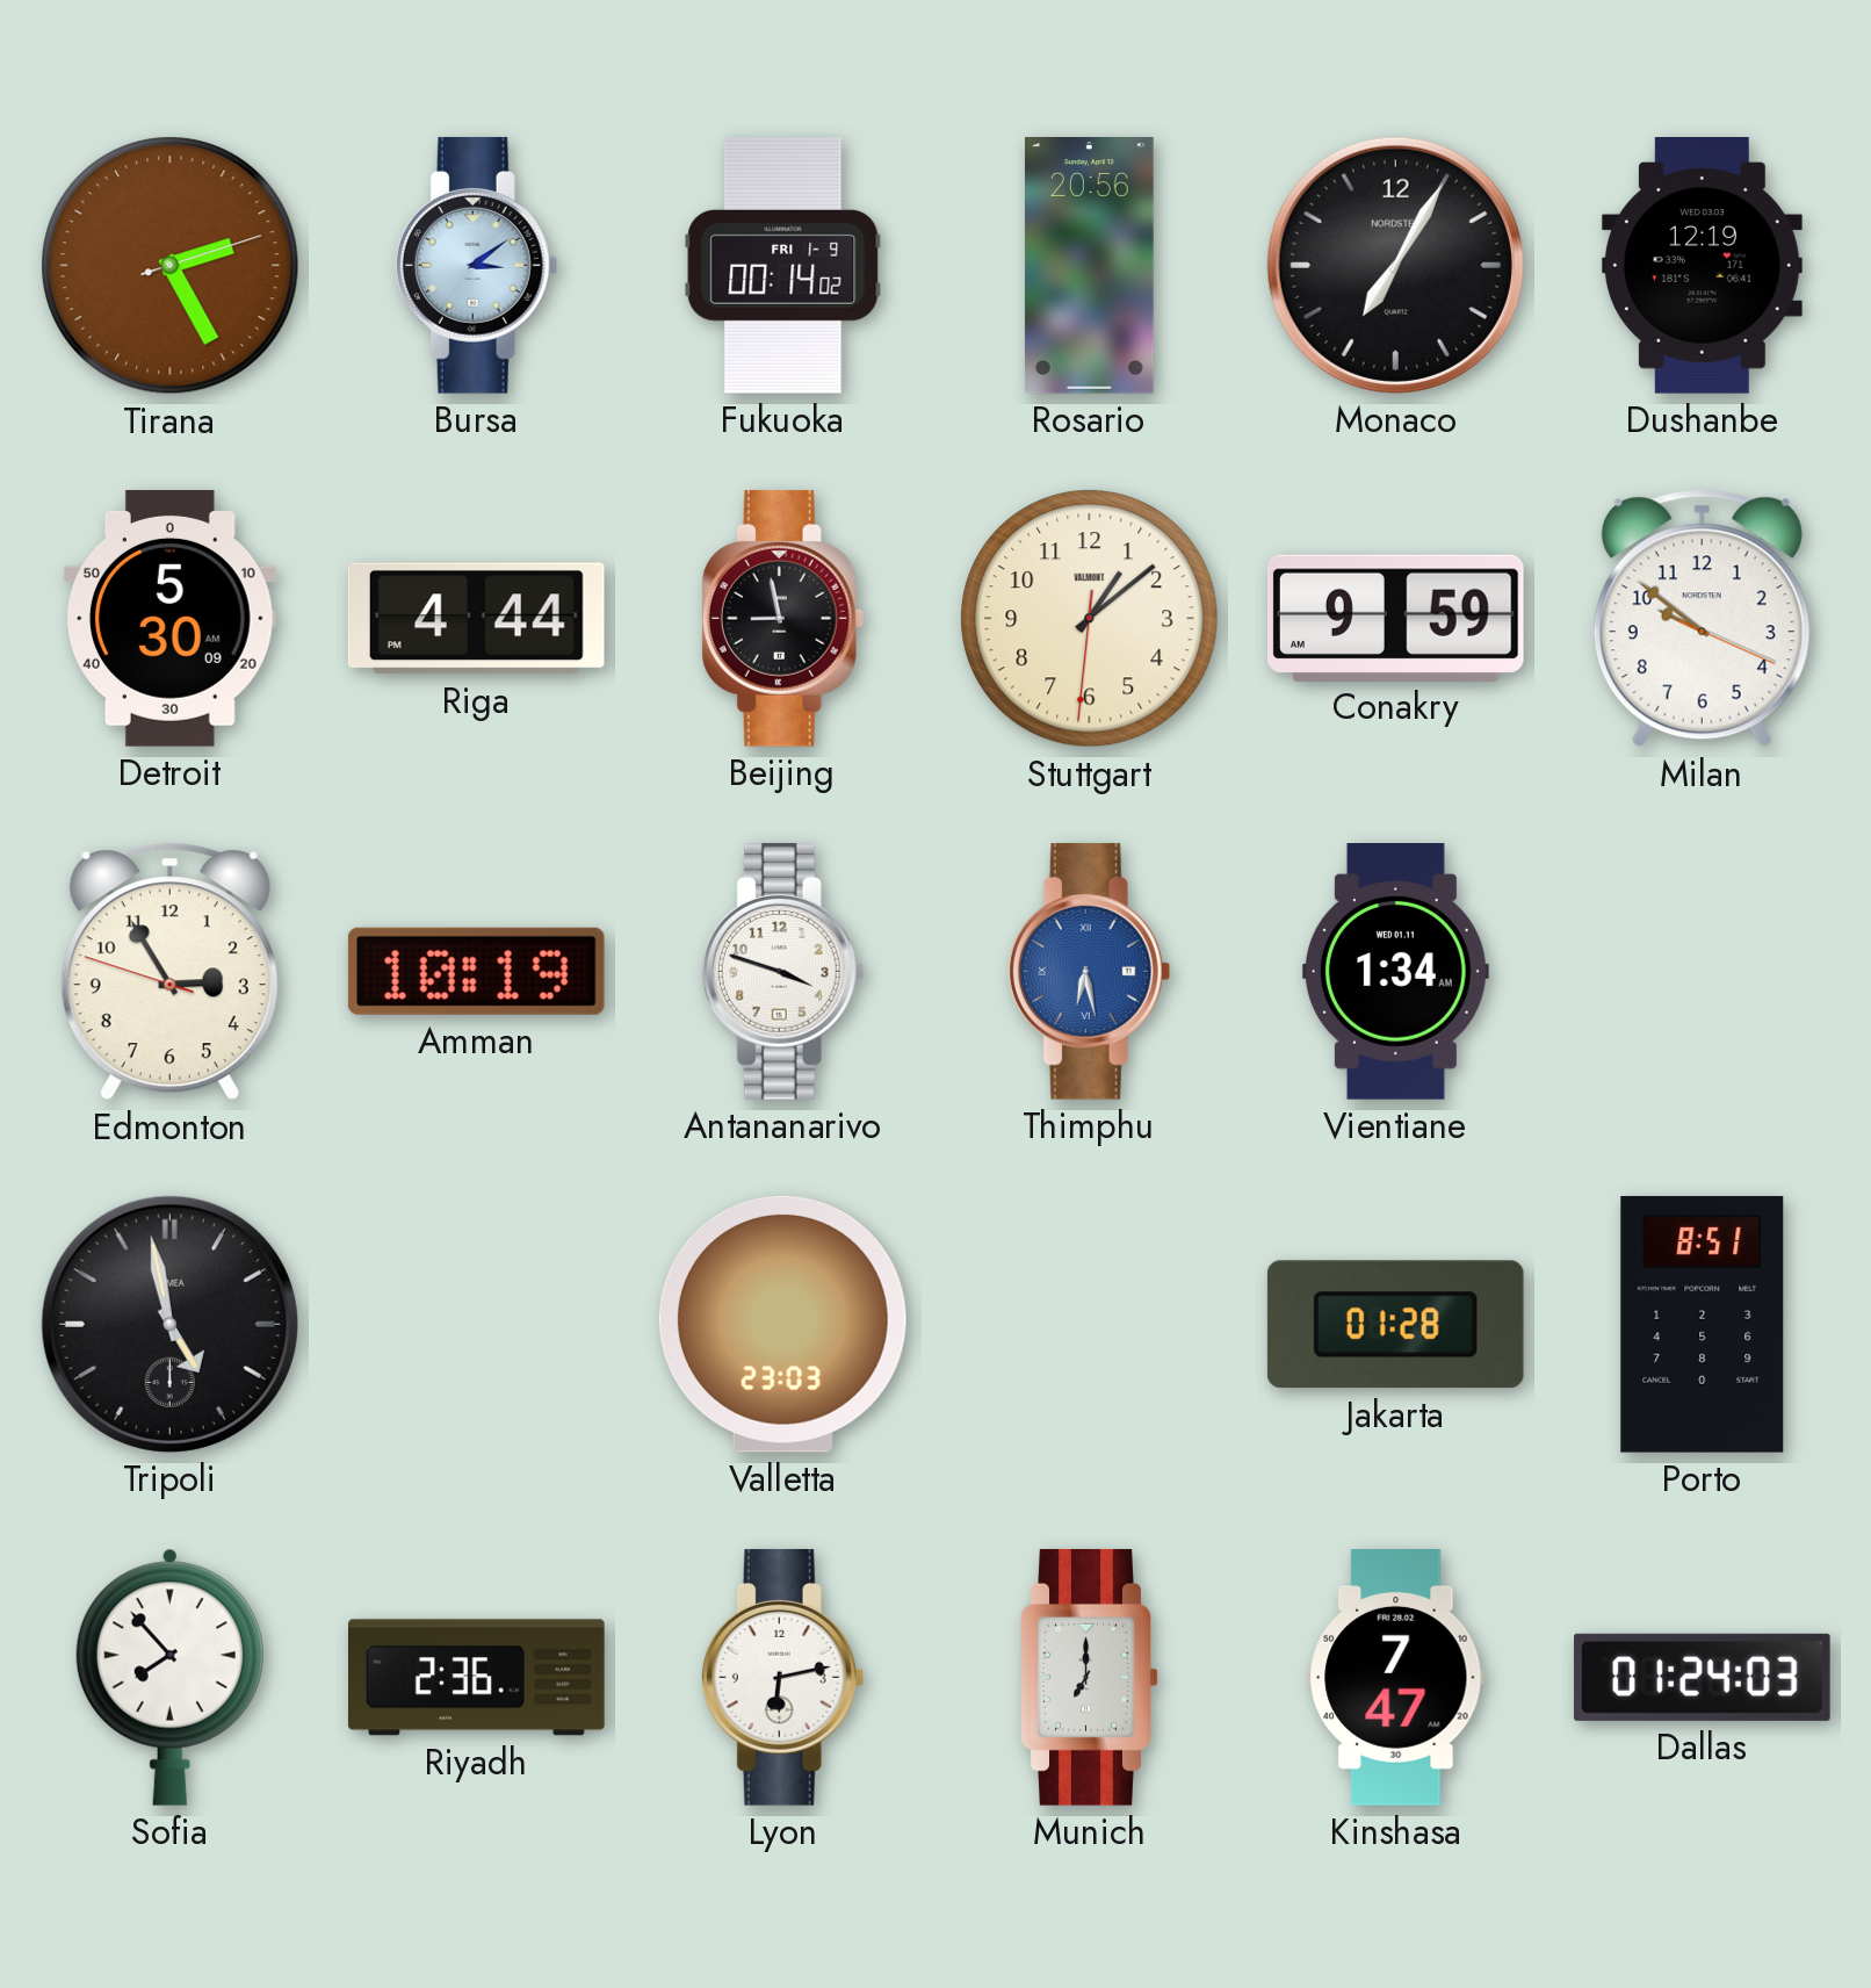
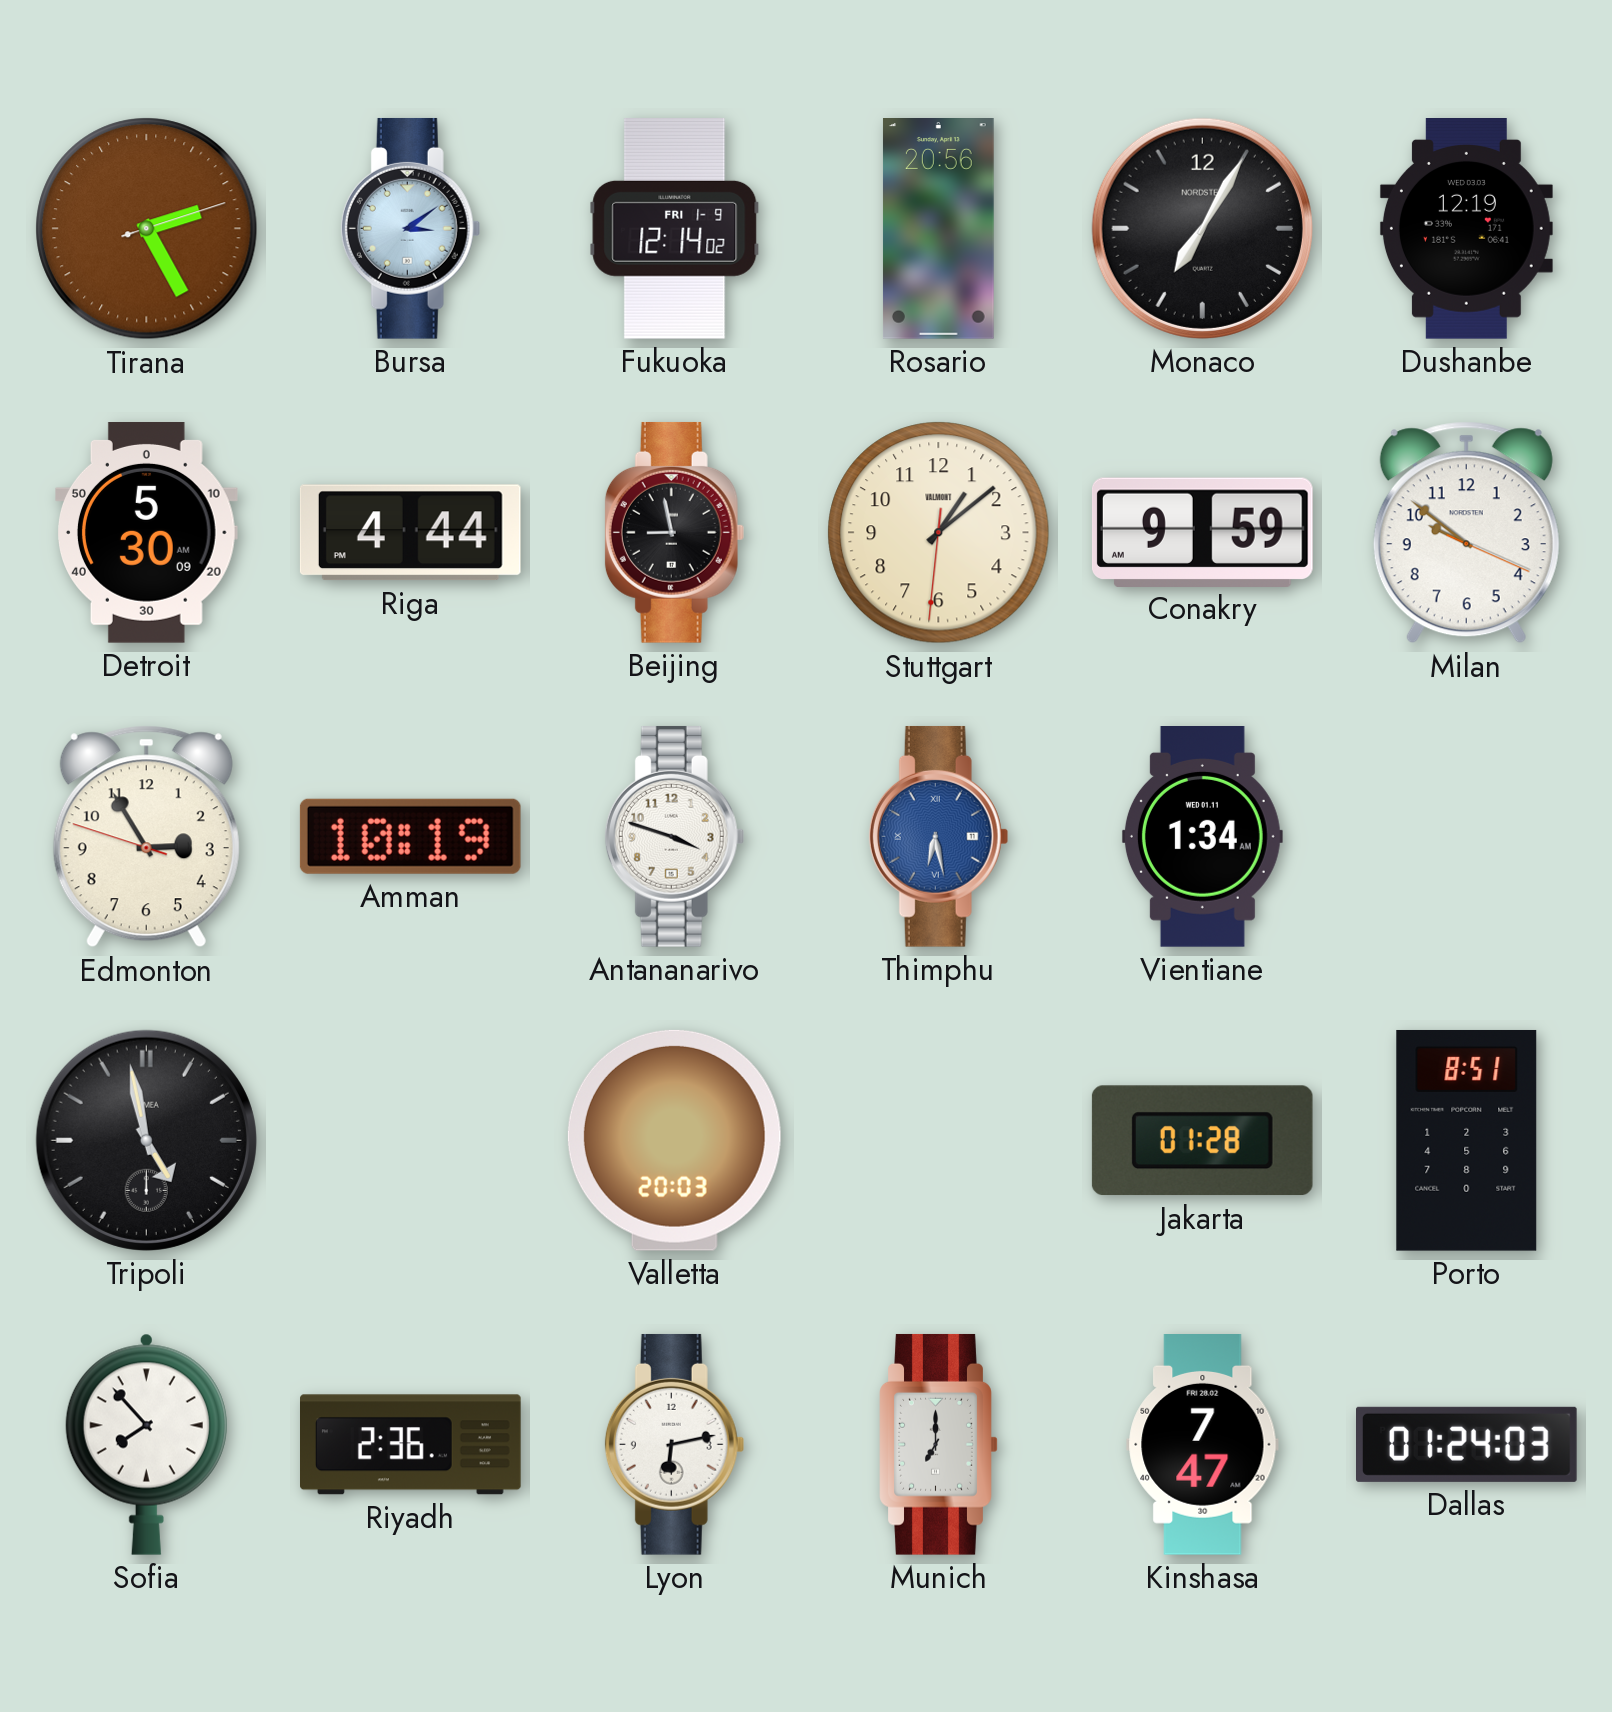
Fukuoka: 00:14 -> 12:14
Valletta: 23:03 -> 20:03
